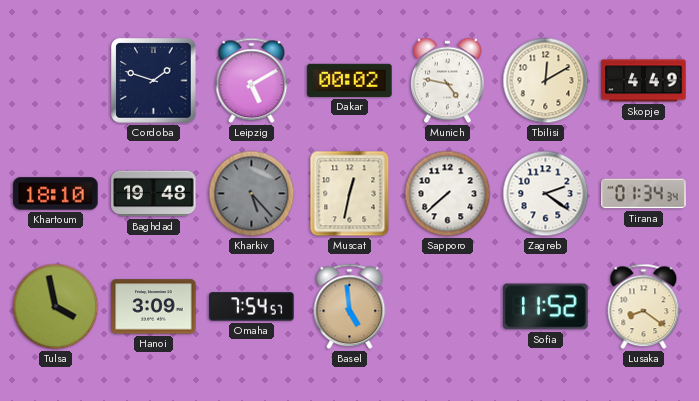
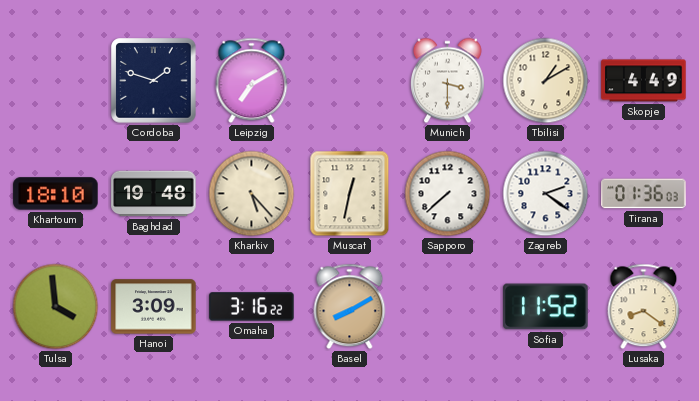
Leipzig: 5:10 -> 7:10
Dakar: 00:02 -> none
Munich: 4:47 -> 3:30
Tbilisi: 12:10 -> 1:10
Kharkiv dial: grey -> cream
Tirana: 01:34 -> 01:36
Tulsa: 3:58 -> 3:59
Omaha: 7:54 -> 3:16
Basel: 4:59 -> 8:10
